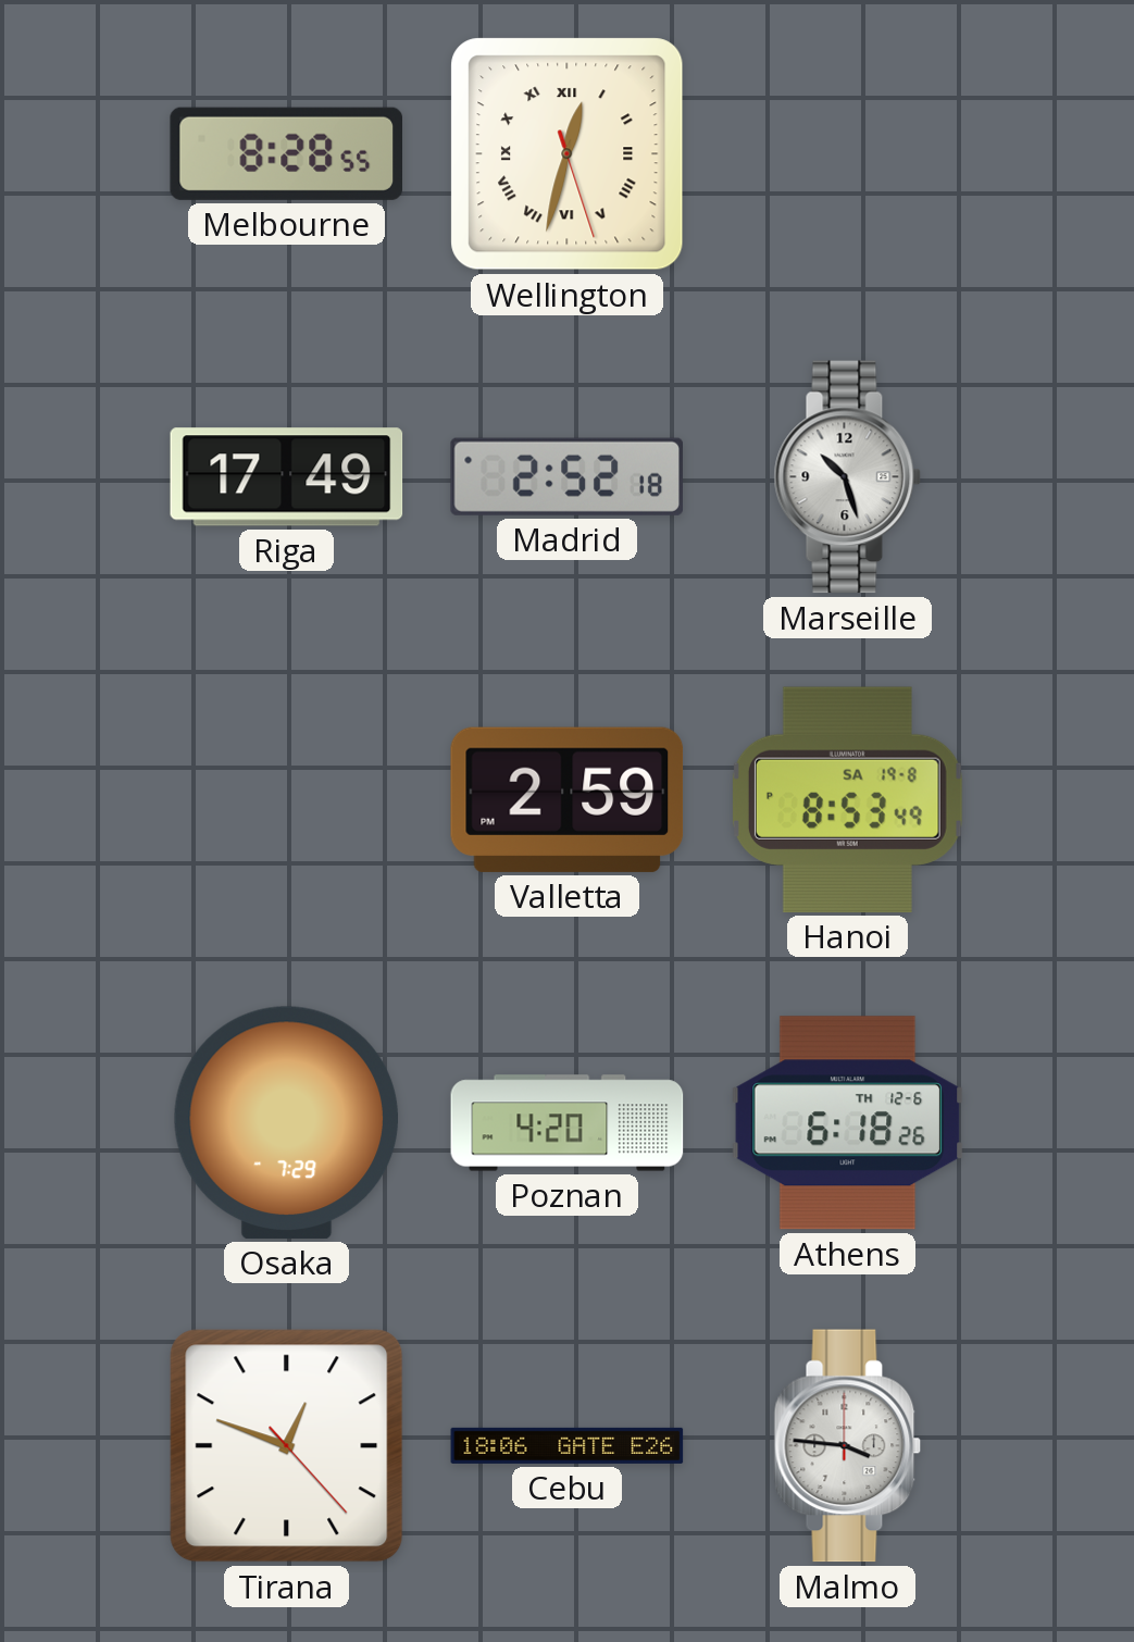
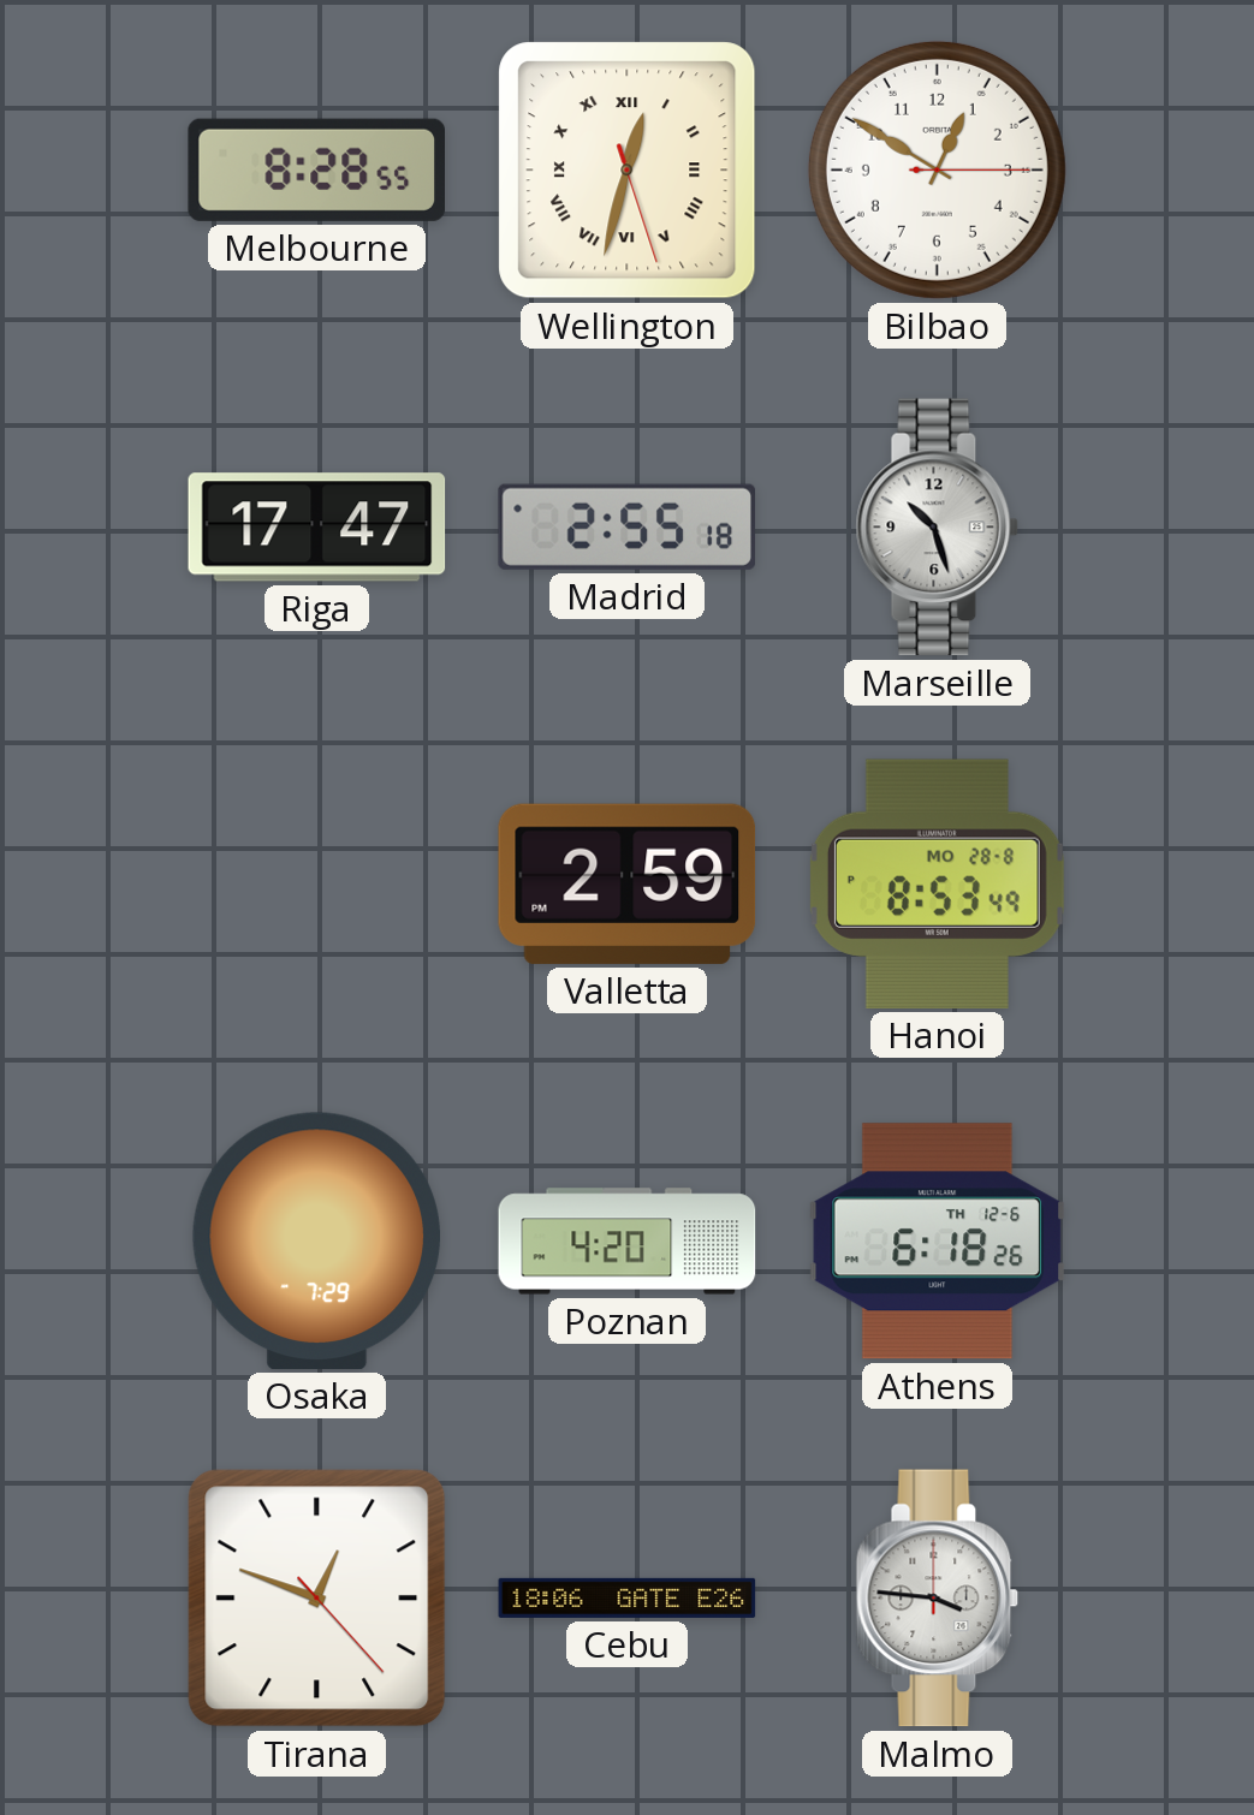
Bilbao: none -> 12:50
Riga: 17:49 -> 17:47
Madrid: 2:52 -> 2:55
Hanoi date: SA 19-8 -> MO 28-8
